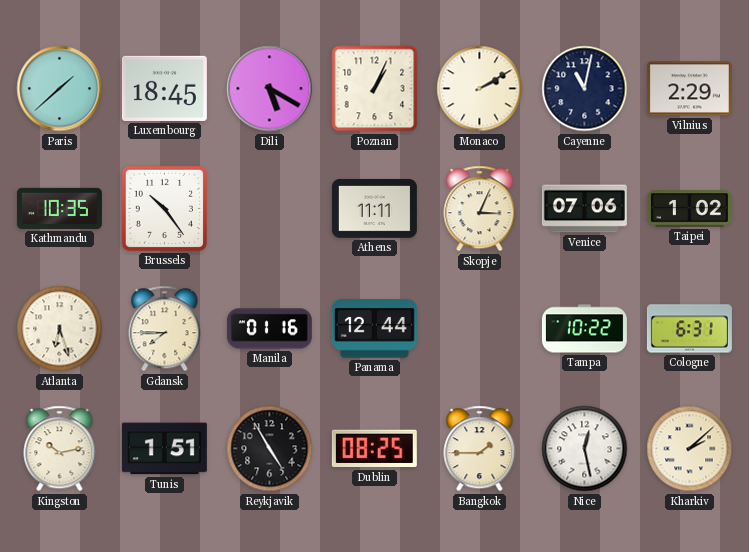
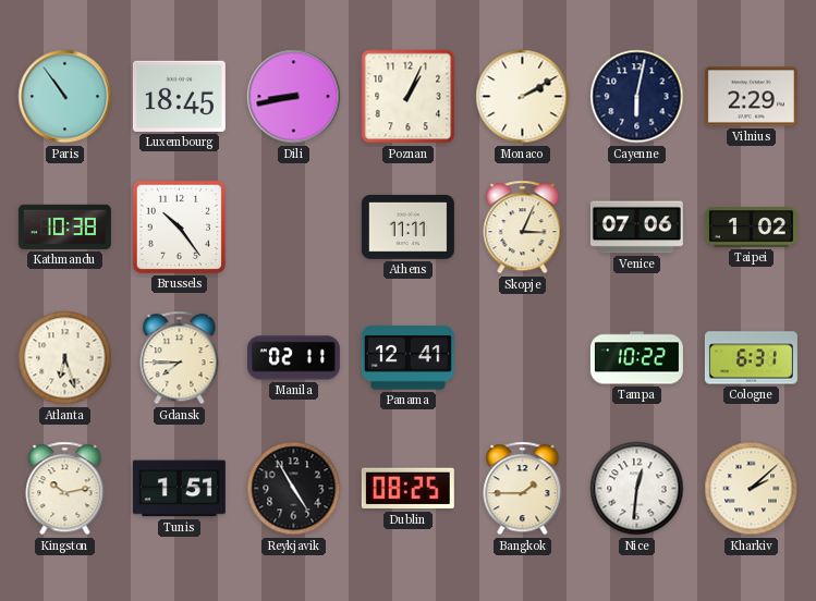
Paris: 1:38 -> 10:54
Dili: 5:20 -> 8:43
Cayenne: 11:02 -> 6:02
Kathmandu: 10:35 -> 10:38
Manila: 01:16 -> 02:11
Panama: 12:44 -> 12:41
Nice: 12:28 -> 12:31
